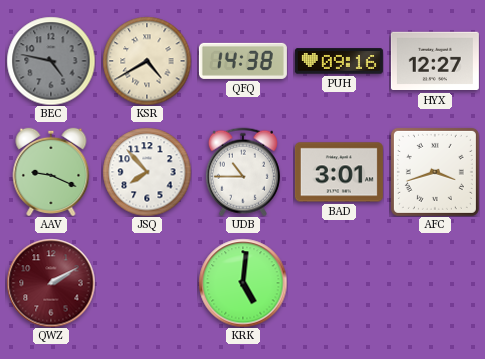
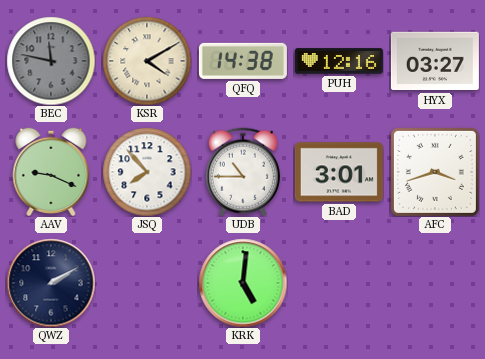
BEC: 4:47 -> 11:47
KSR: 4:40 -> 4:10
PUH: 09:16 -> 12:16
HYX: 12:27 -> 03:27
QWZ dial: burgundy -> navy
